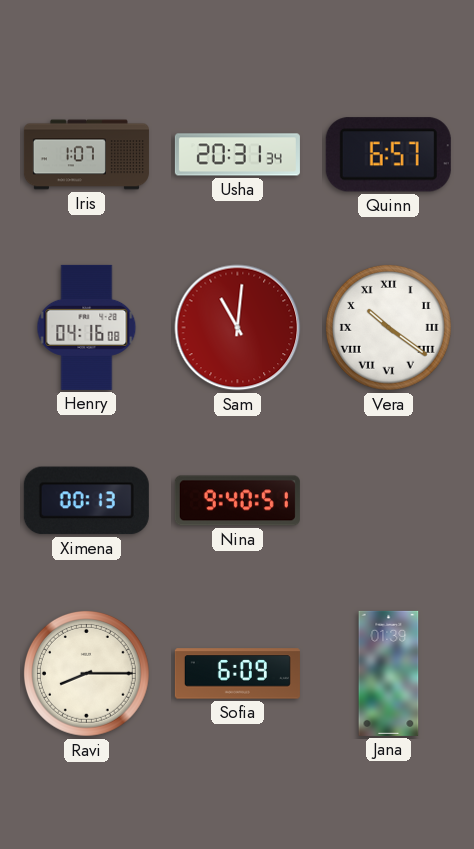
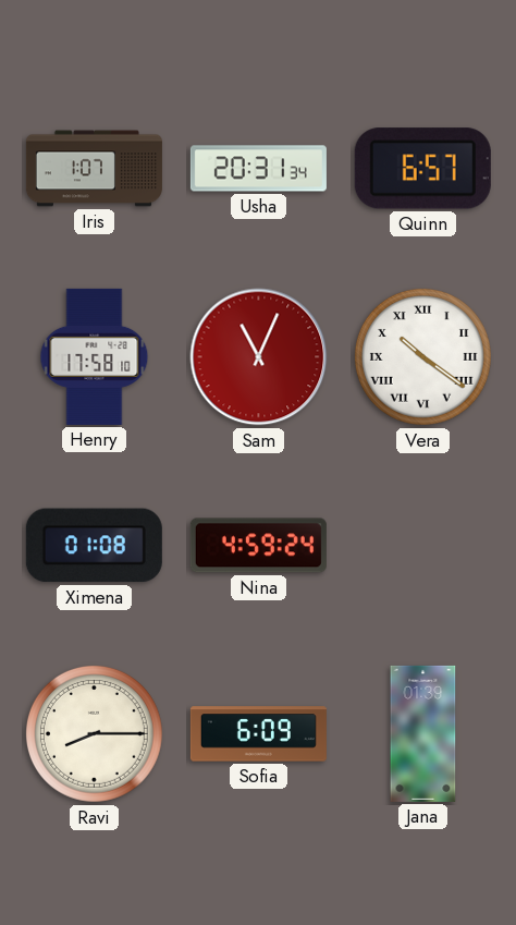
Henry: 04:16 -> 17:58
Sam: 11:01 -> 11:04
Ximena: 00:13 -> 01:08
Nina: 9:40 -> 4:59
